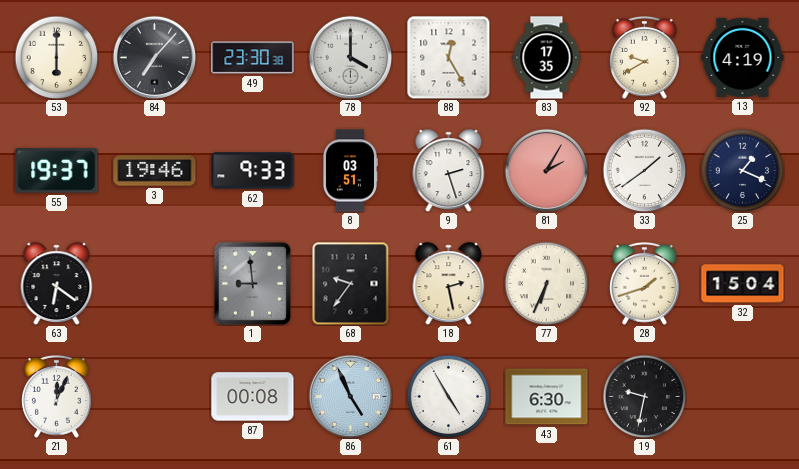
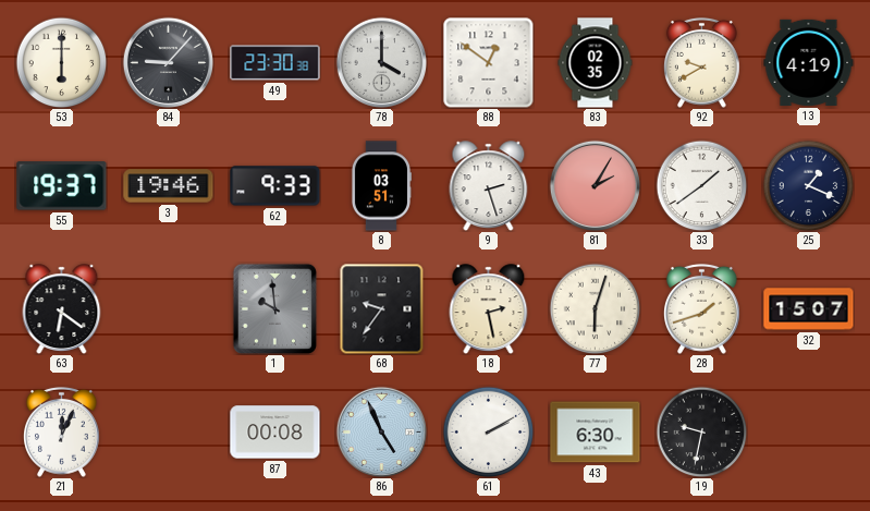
84: 7:07 -> 9:07
88: 12:25 -> 12:51
83: 17:35 -> 02:35
1: 8:59 -> 9:59
77: 6:34 -> 6:03
32: 15:04 -> 15:07
61: 4:55 -> 2:10
